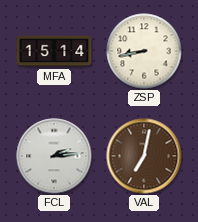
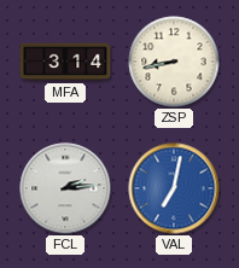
MFA: 15:14 -> 3:14
VAL dial: brown -> blue
